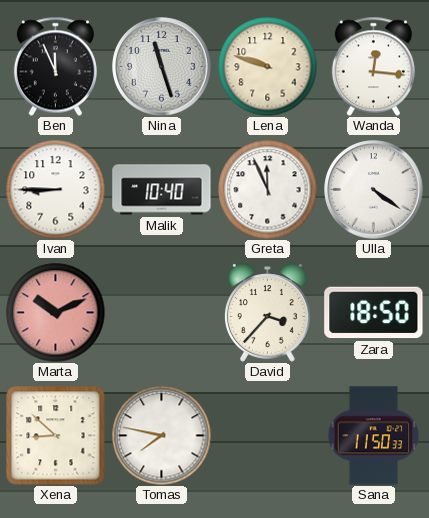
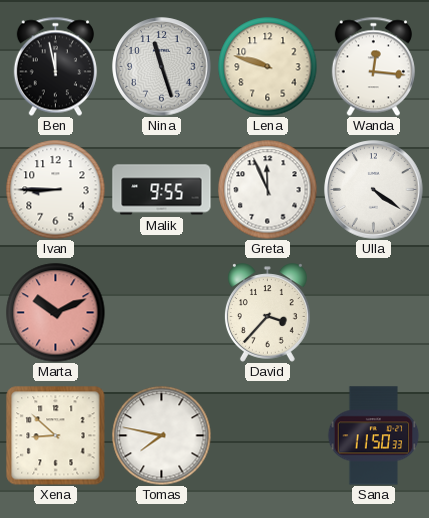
Ben: 11:56 -> 11:58
Malik: 10:40 -> 9:55
Zara: 18:50 -> none
